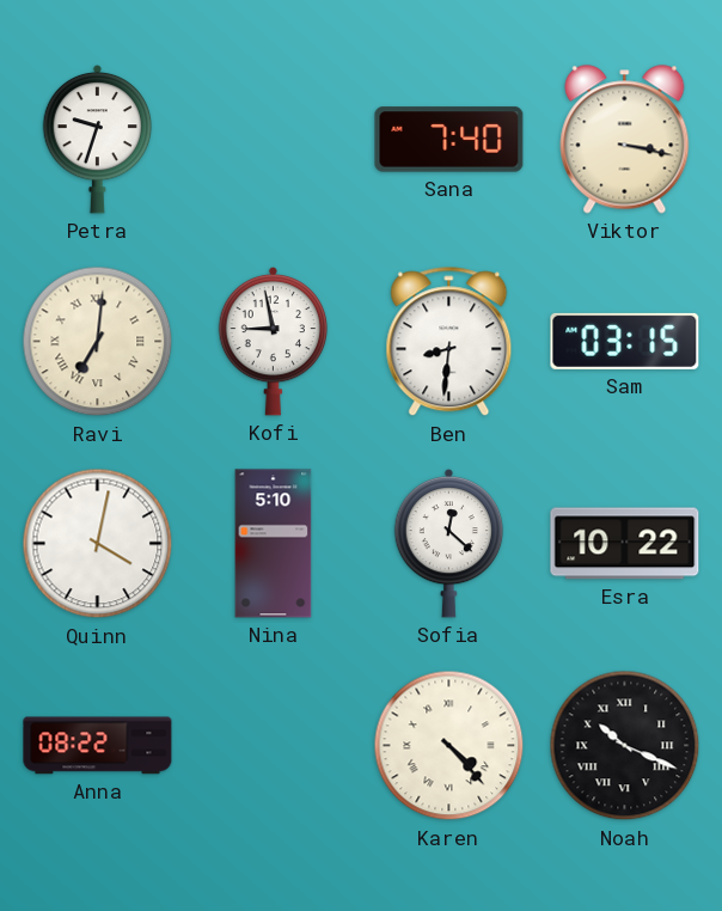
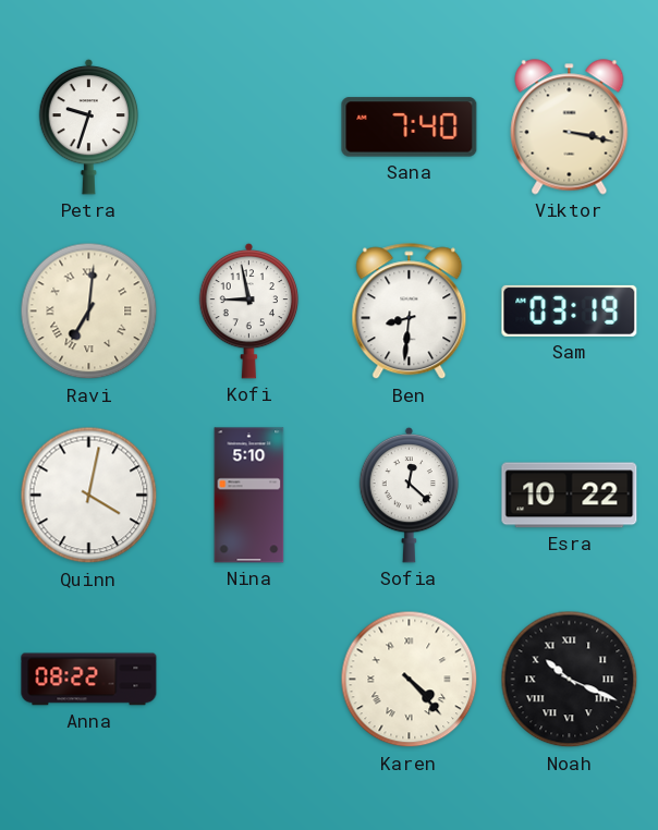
Sam: 03:15 -> 03:19
